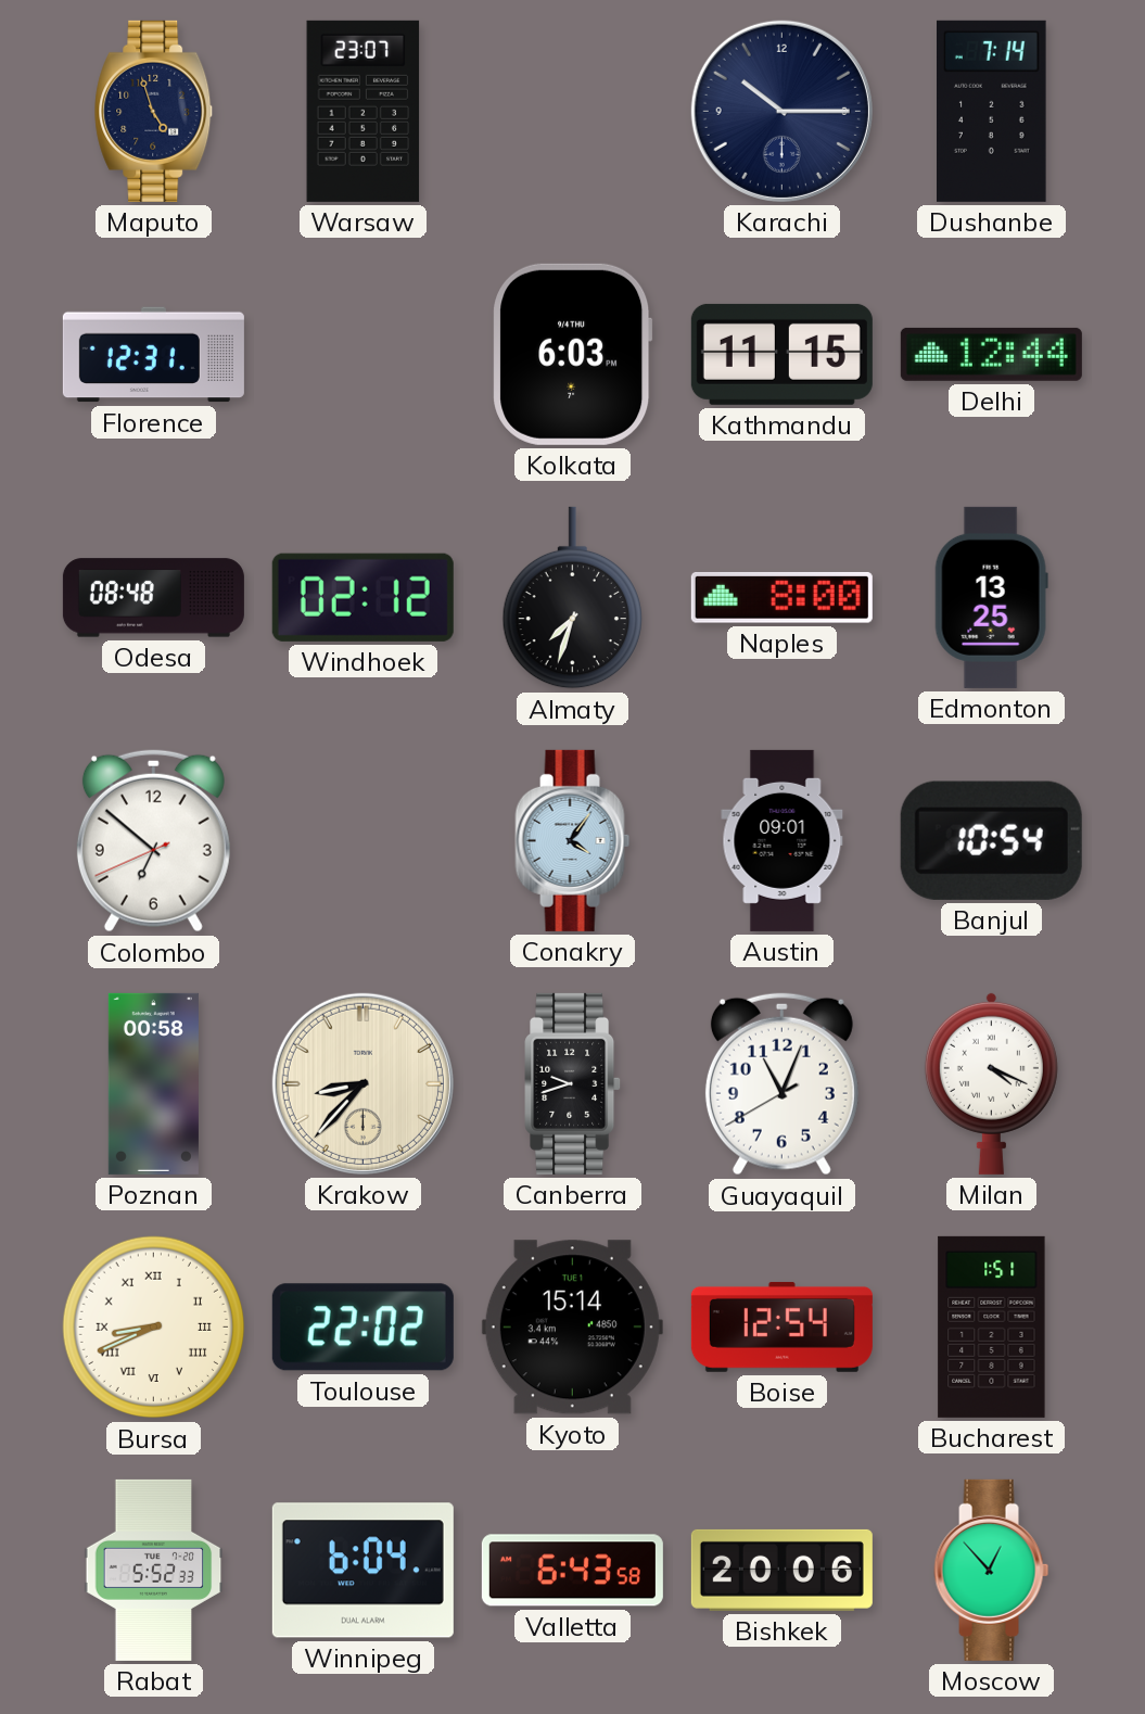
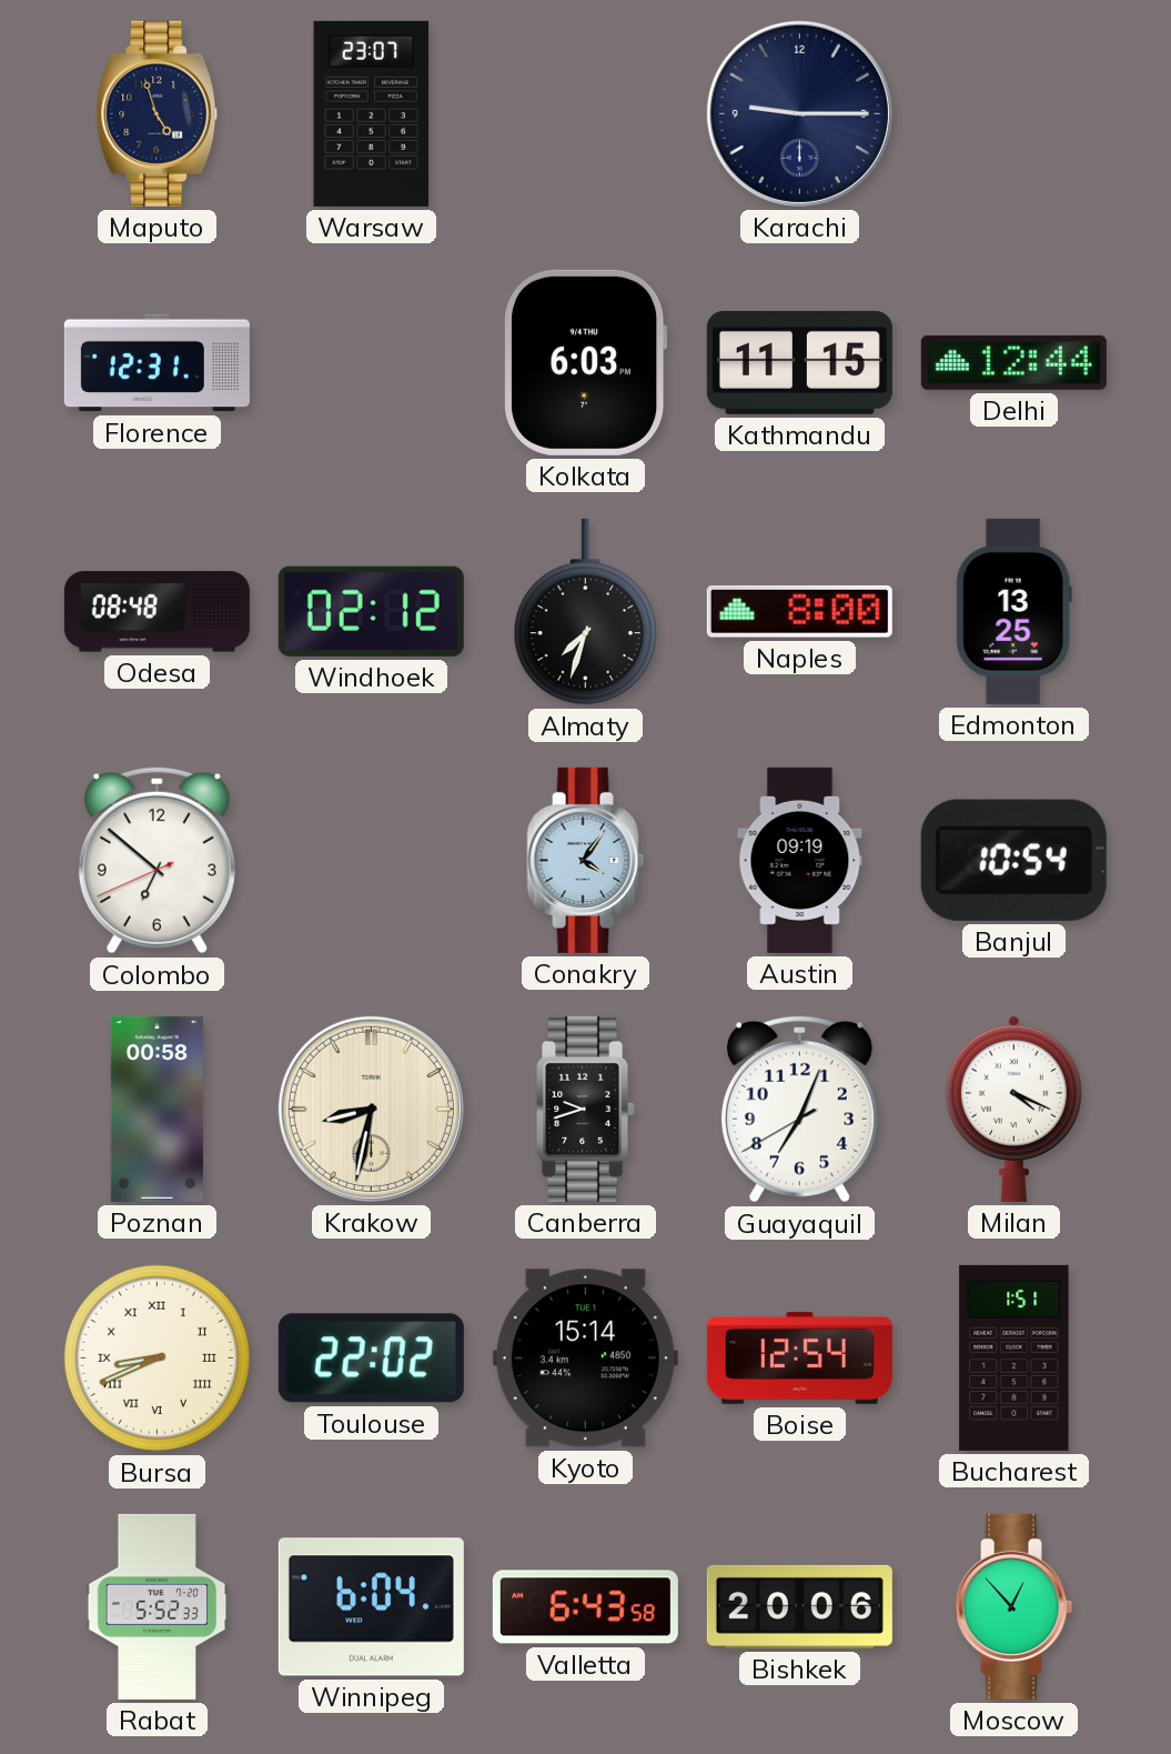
Karachi: 10:15 -> 9:15
Dushanbe: 7:14 -> none
Austin: 09:01 -> 09:19
Krakow: 8:37 -> 8:32
Guayaquil: 11:03 -> 7:03
